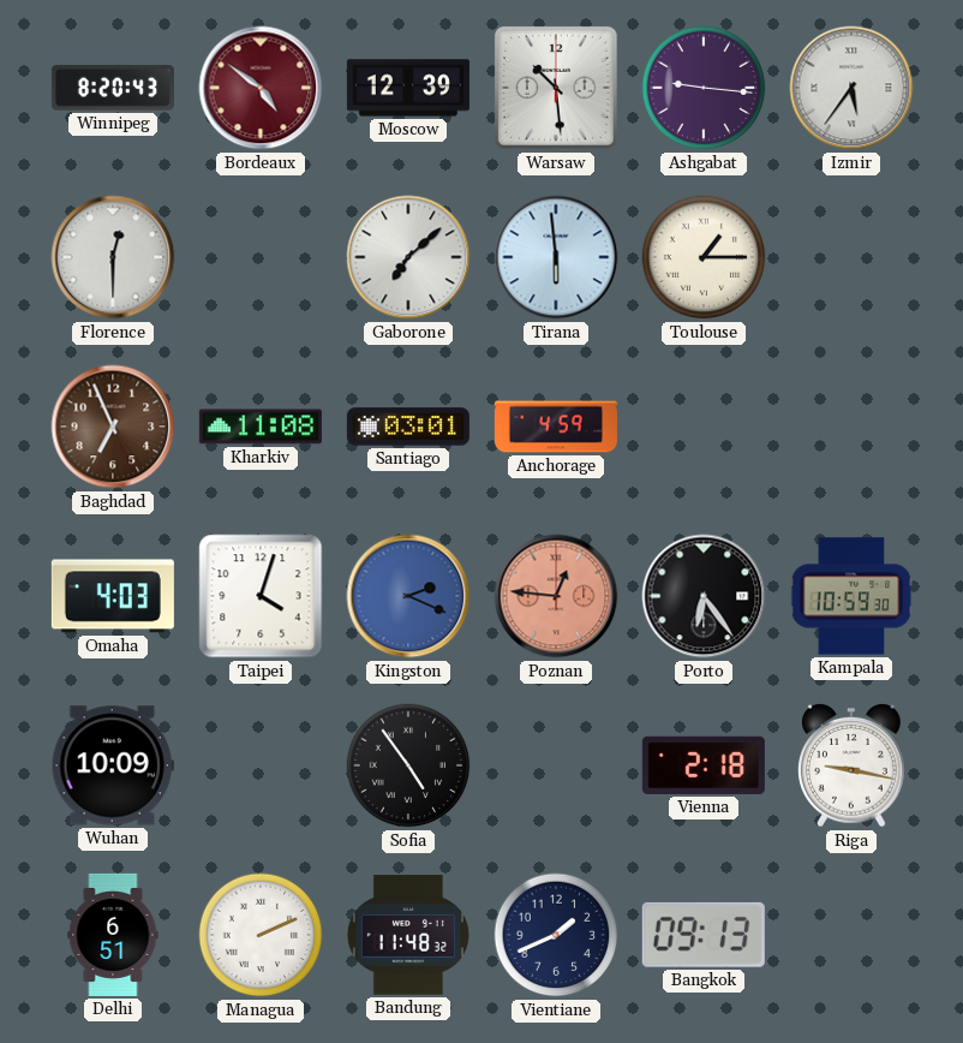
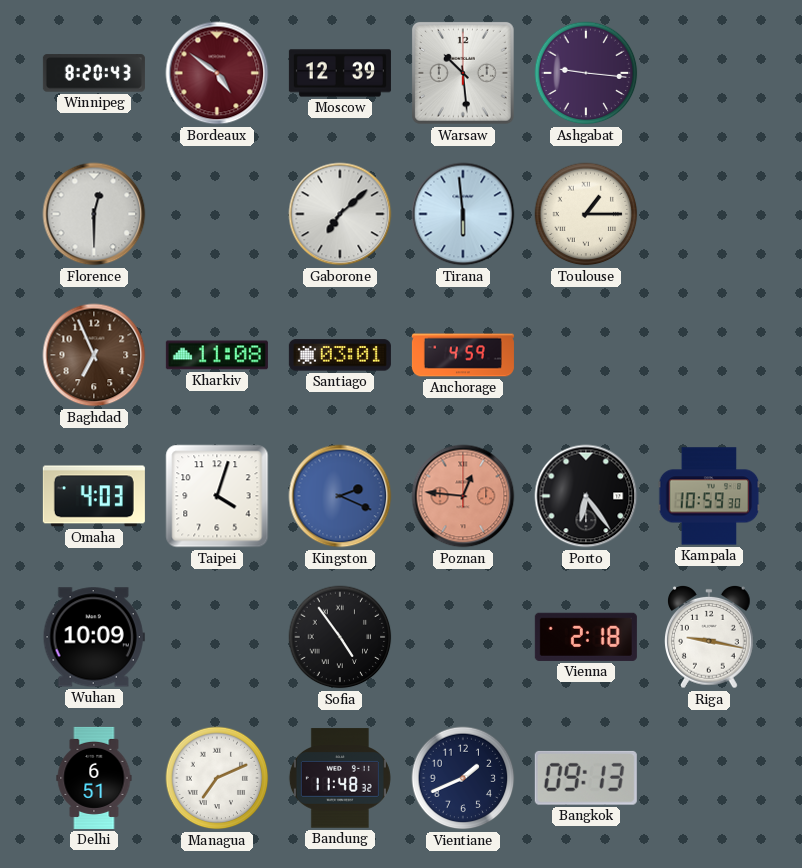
Izmir: 5:36 -> none
Managua: 2:11 -> 7:11
